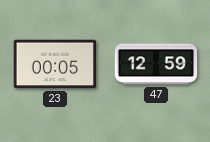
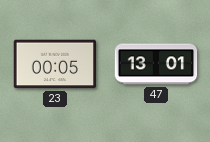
47: 12:59 -> 13:01
